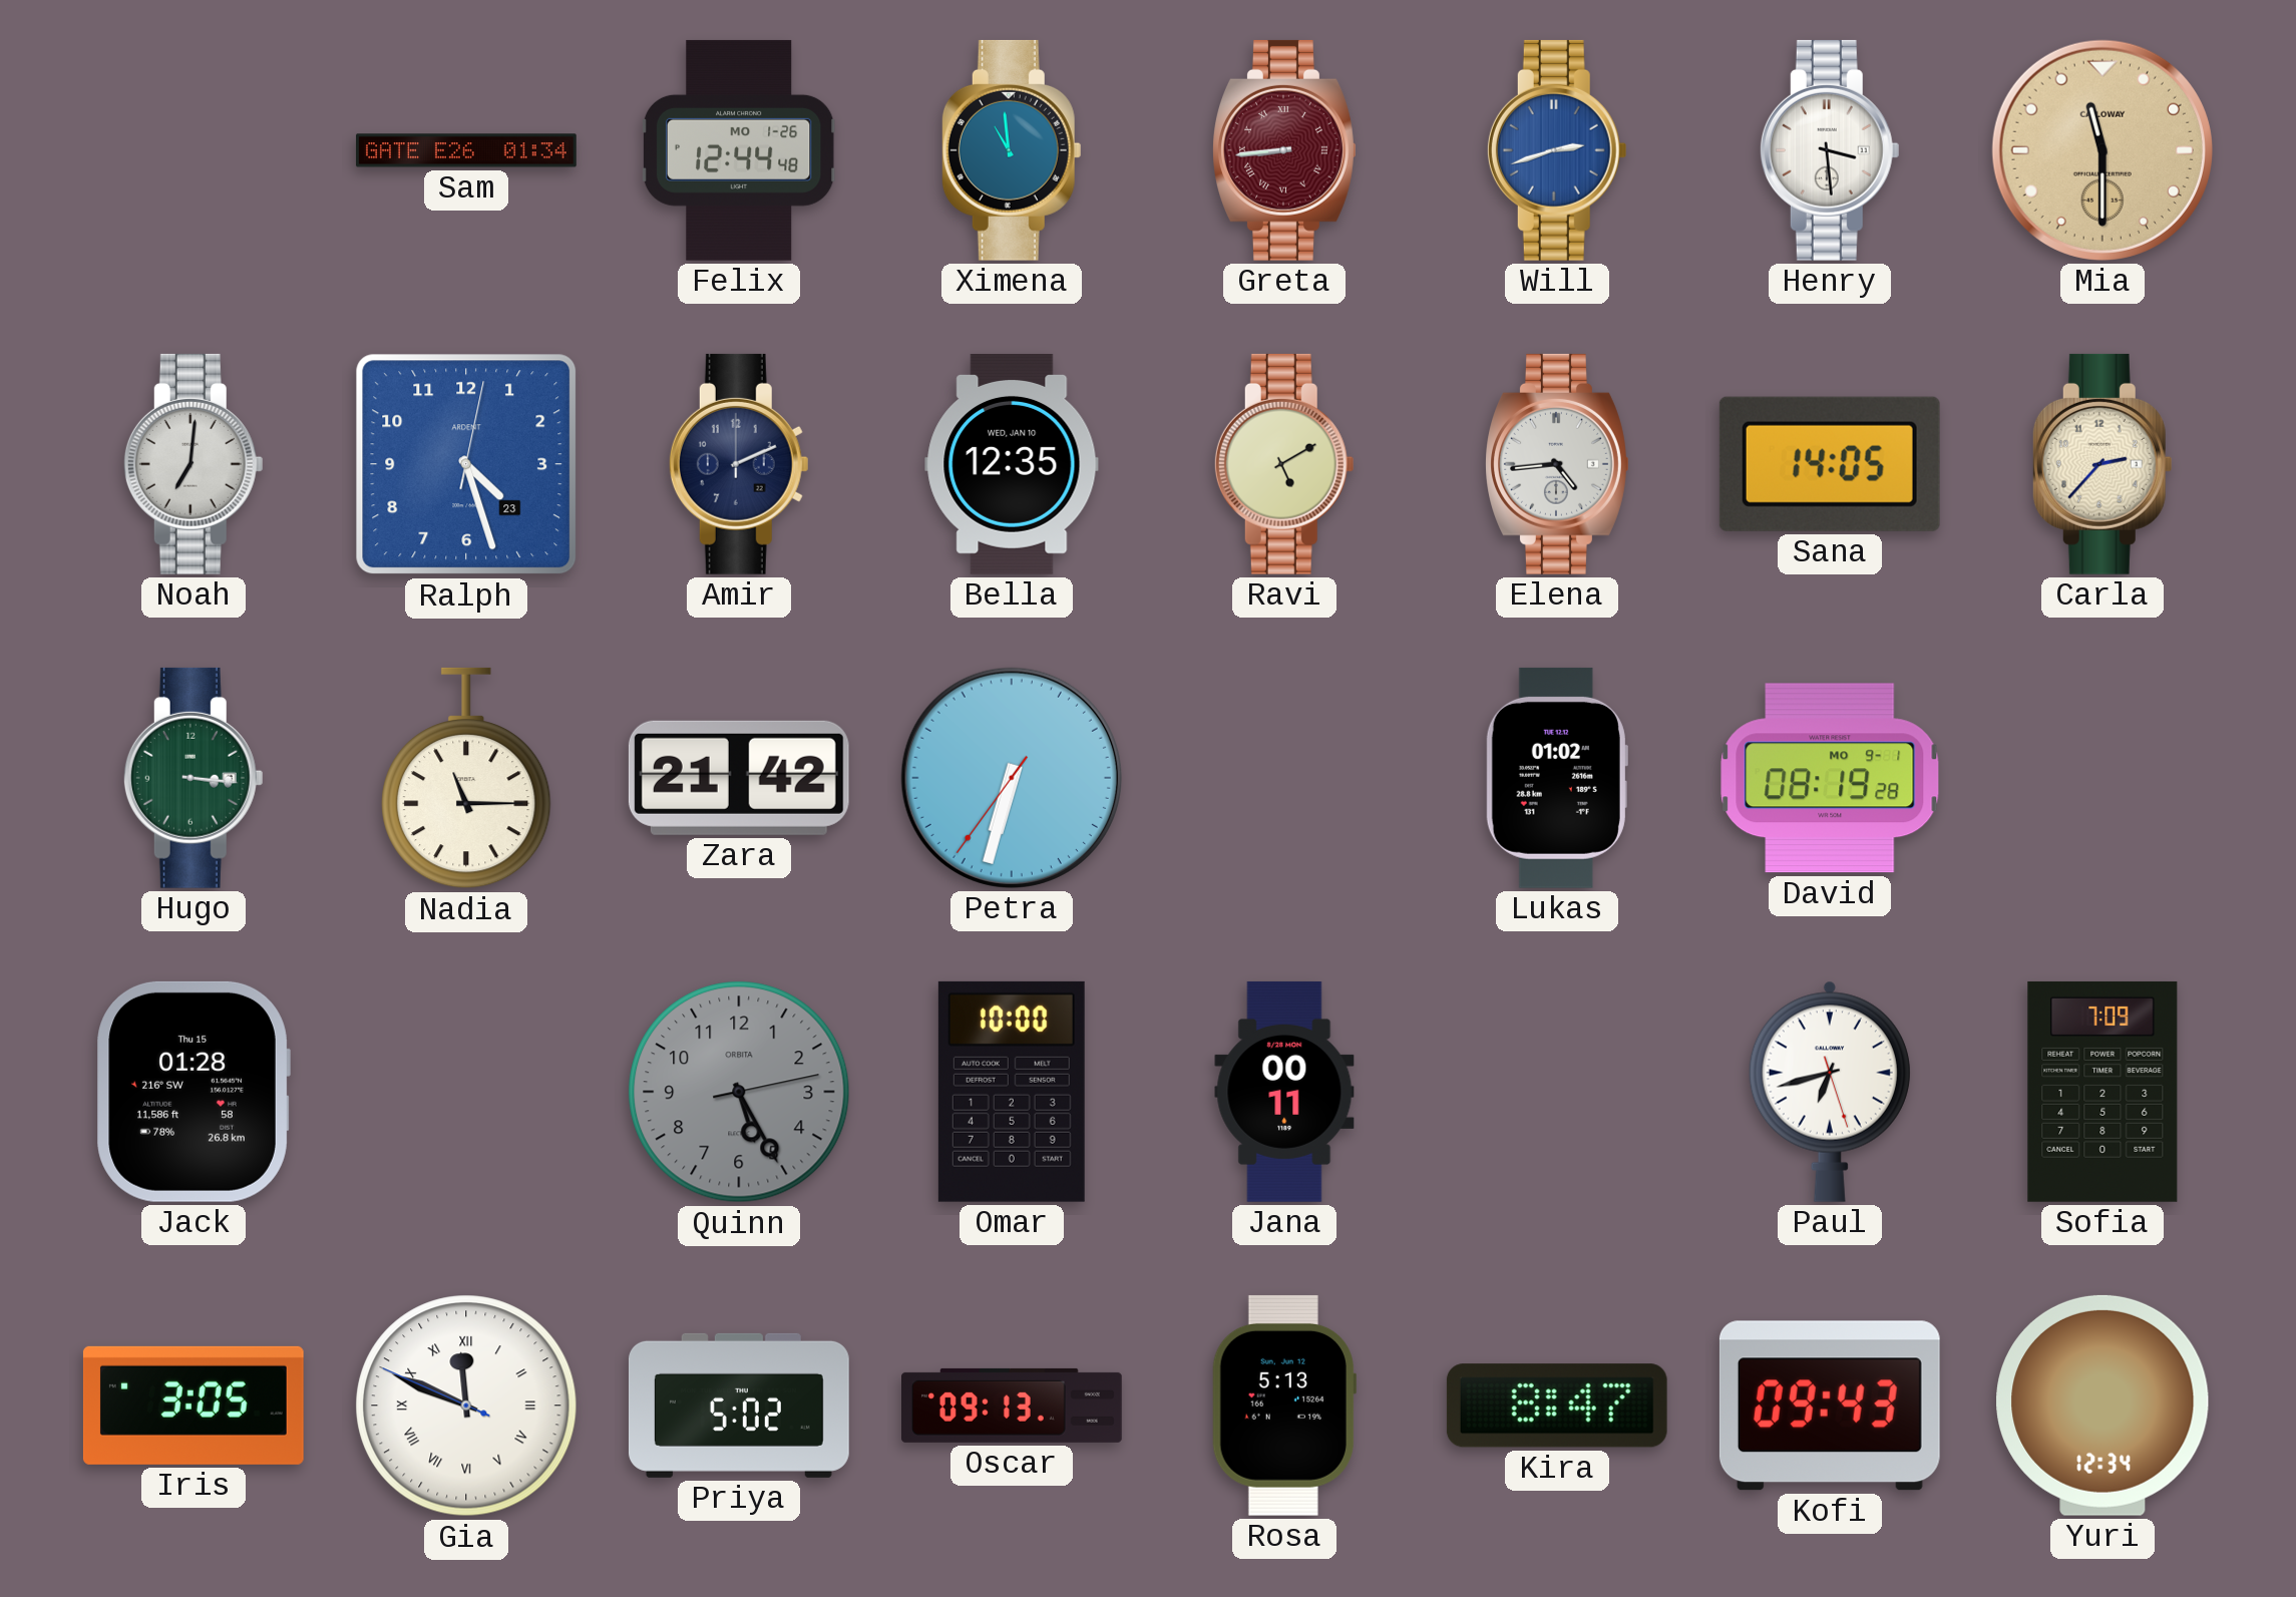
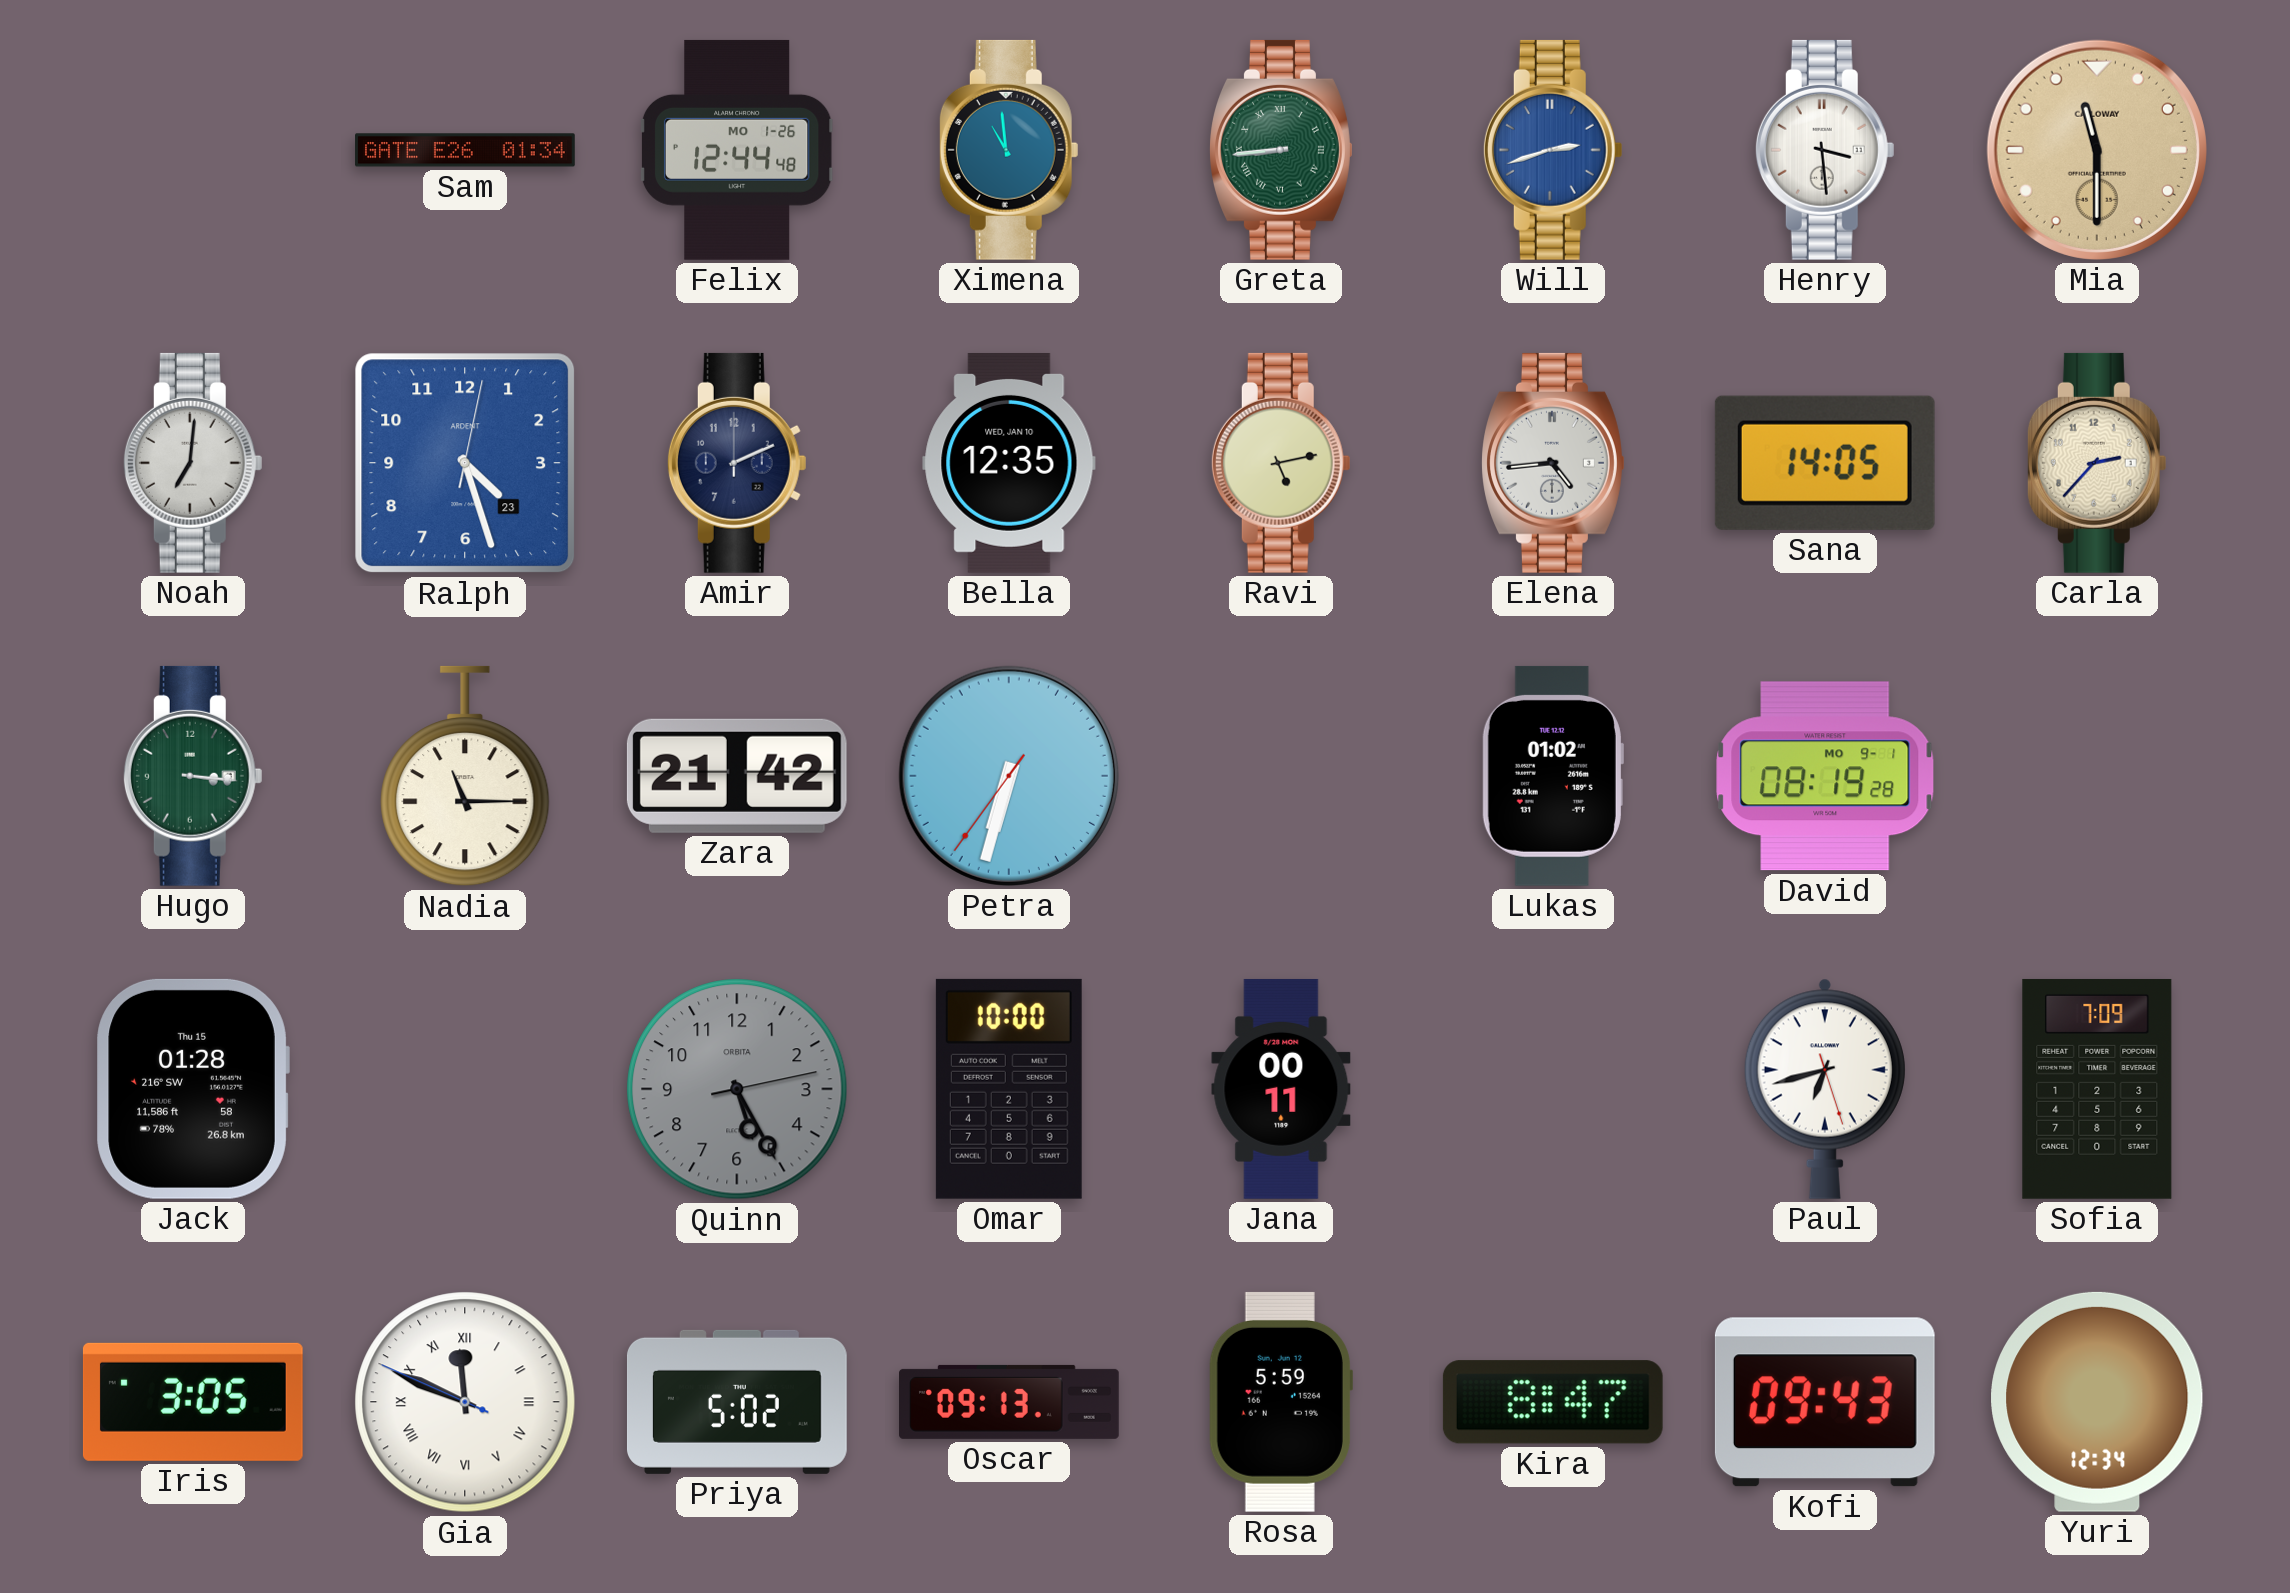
Greta dial: burgundy -> green
Ravi: 5:10 -> 5:13
Rosa: 5:13 -> 5:59
